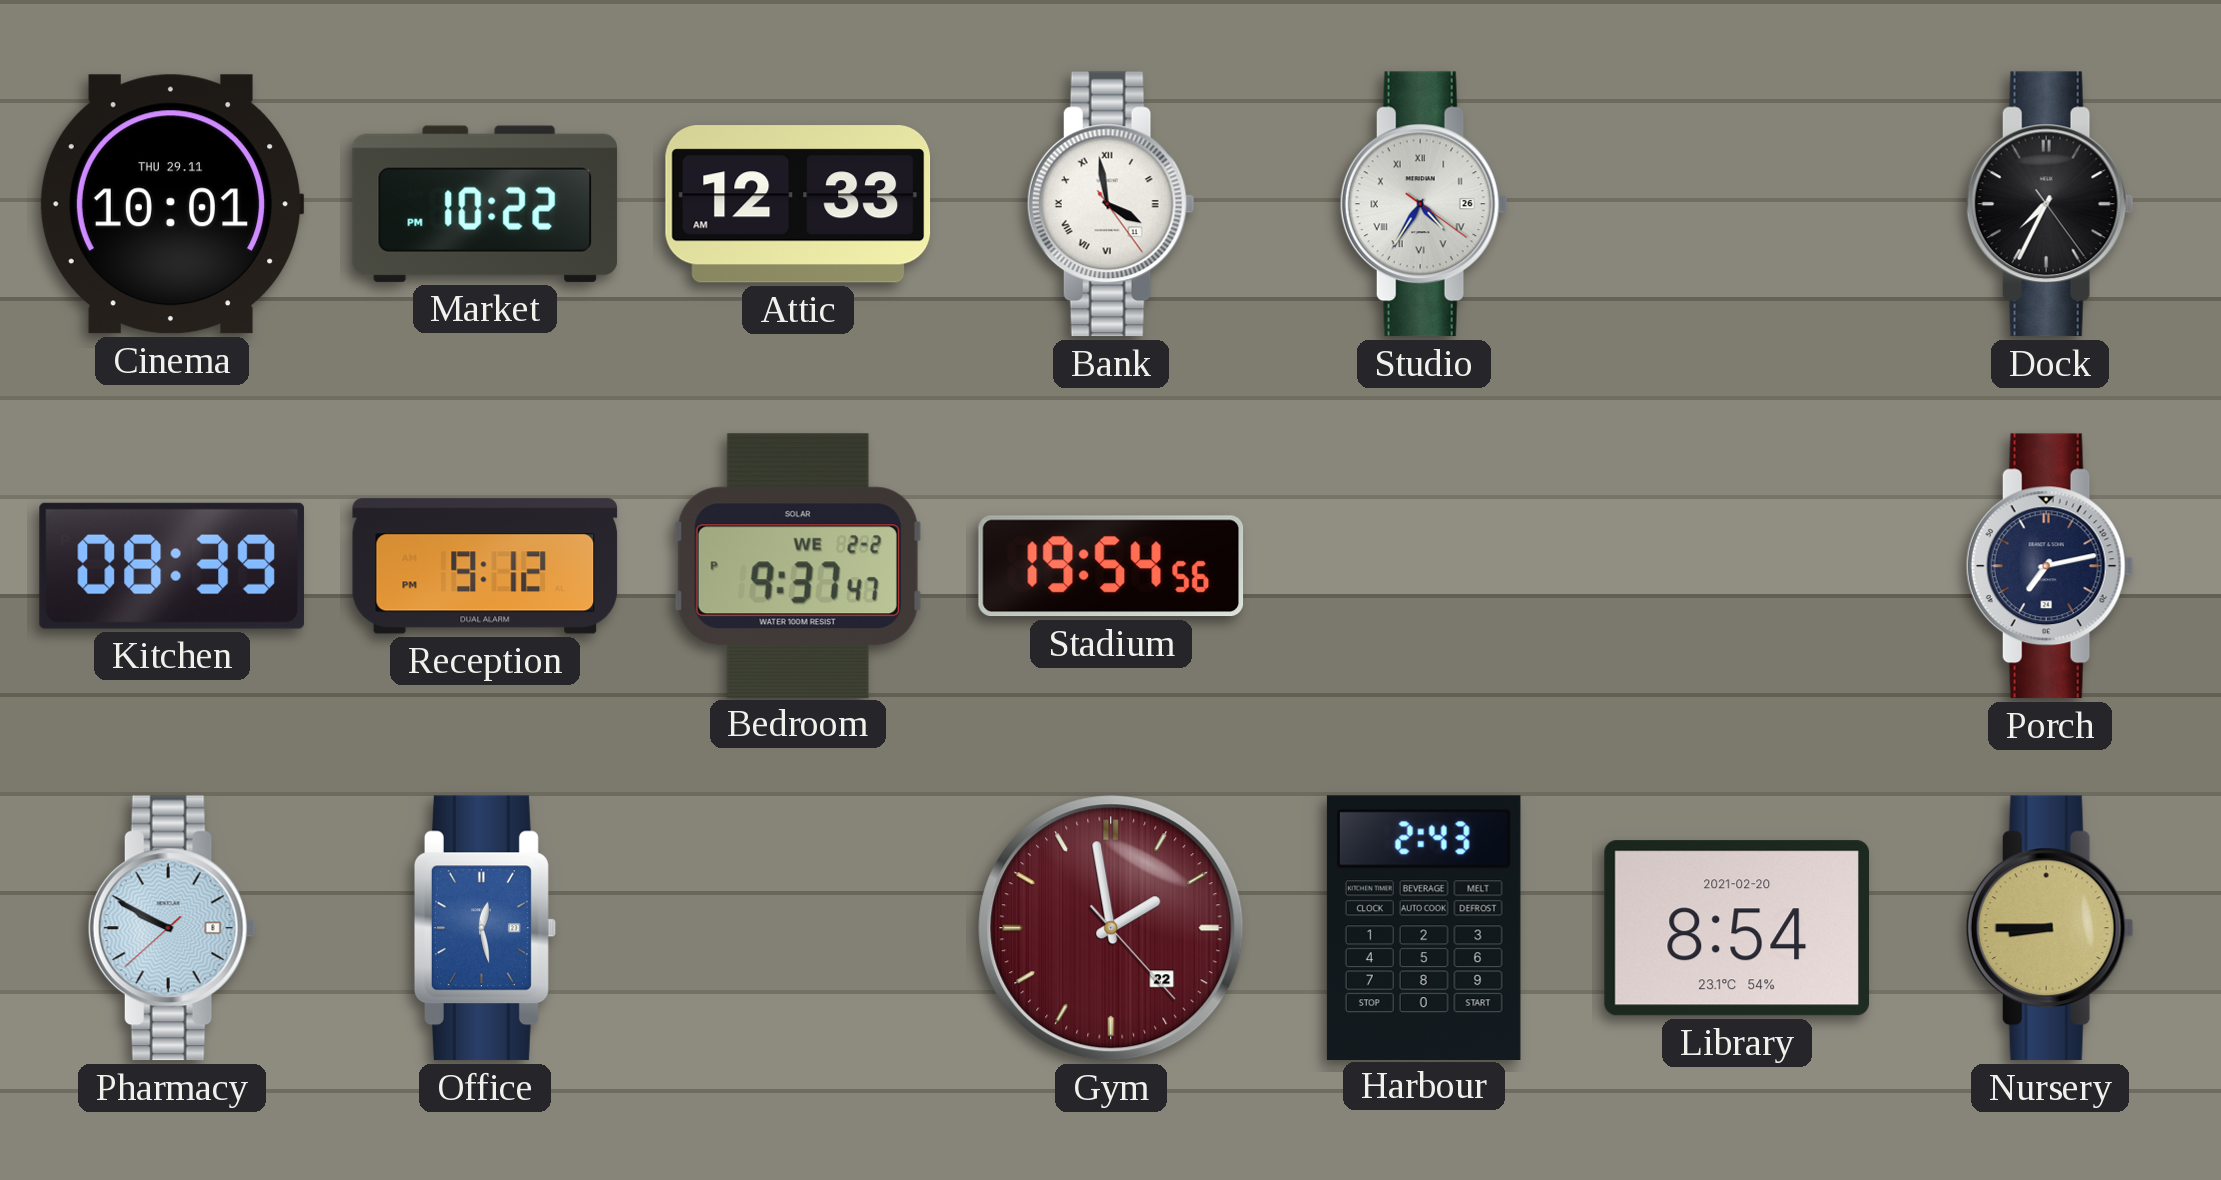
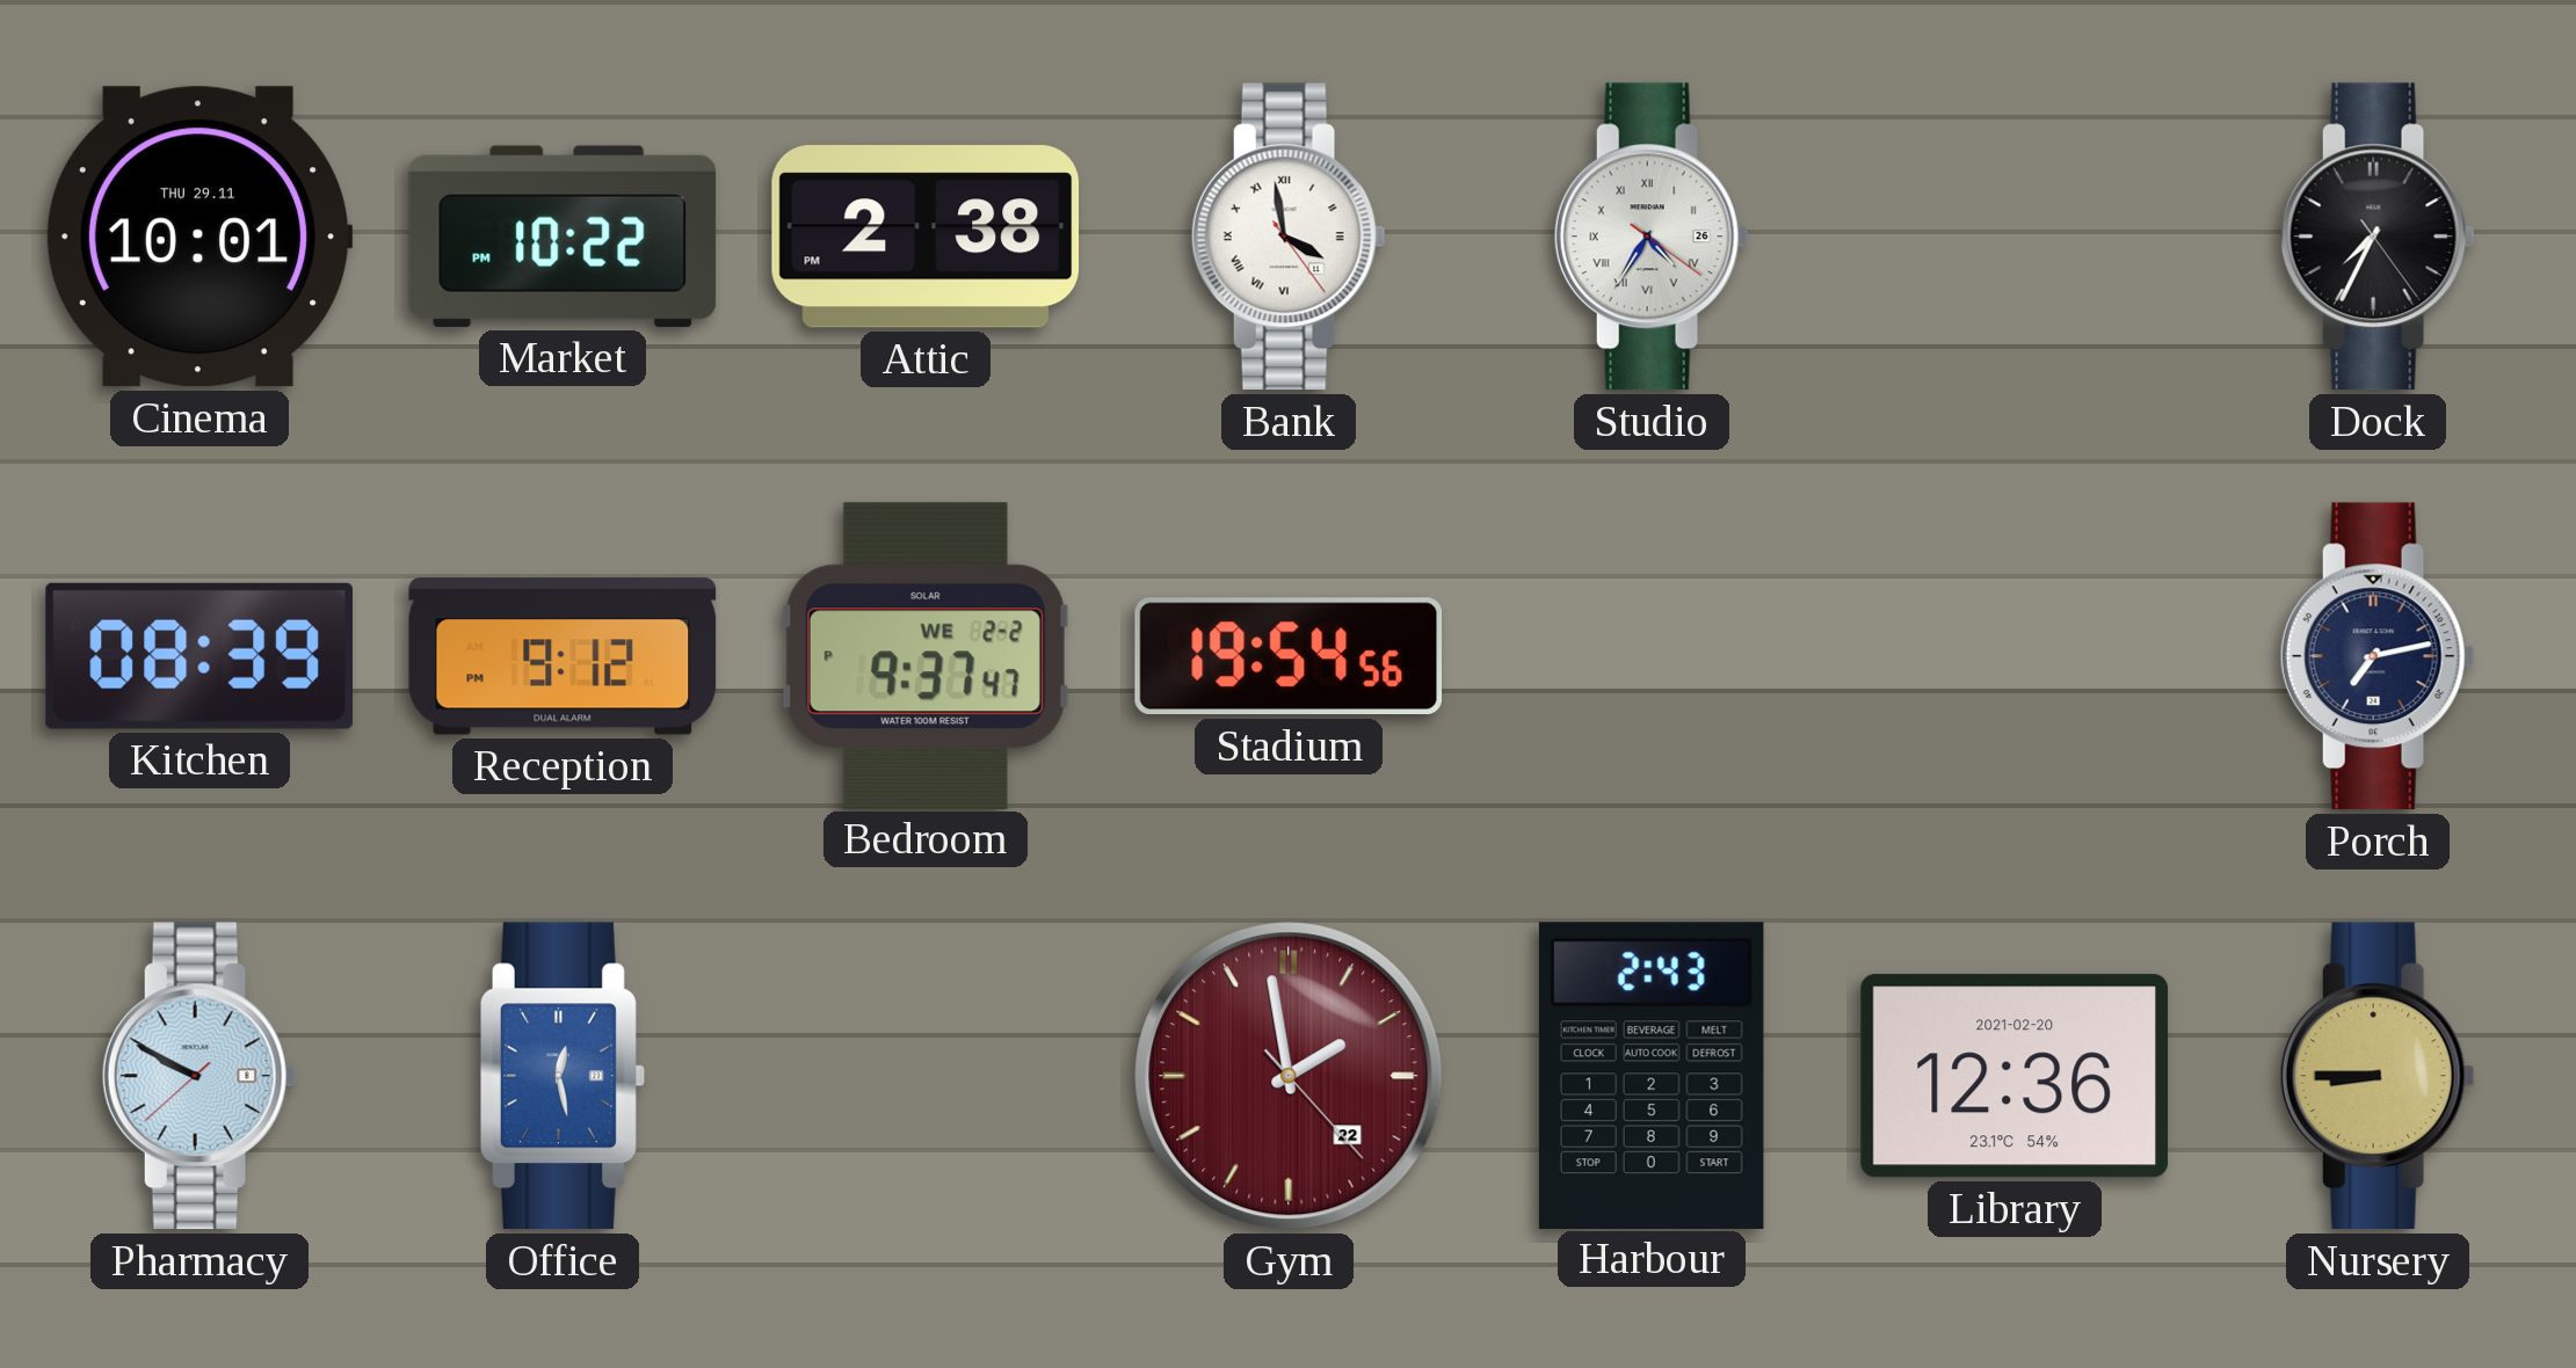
Attic: 12:33 -> 2:38
Library: 8:54 -> 12:36
